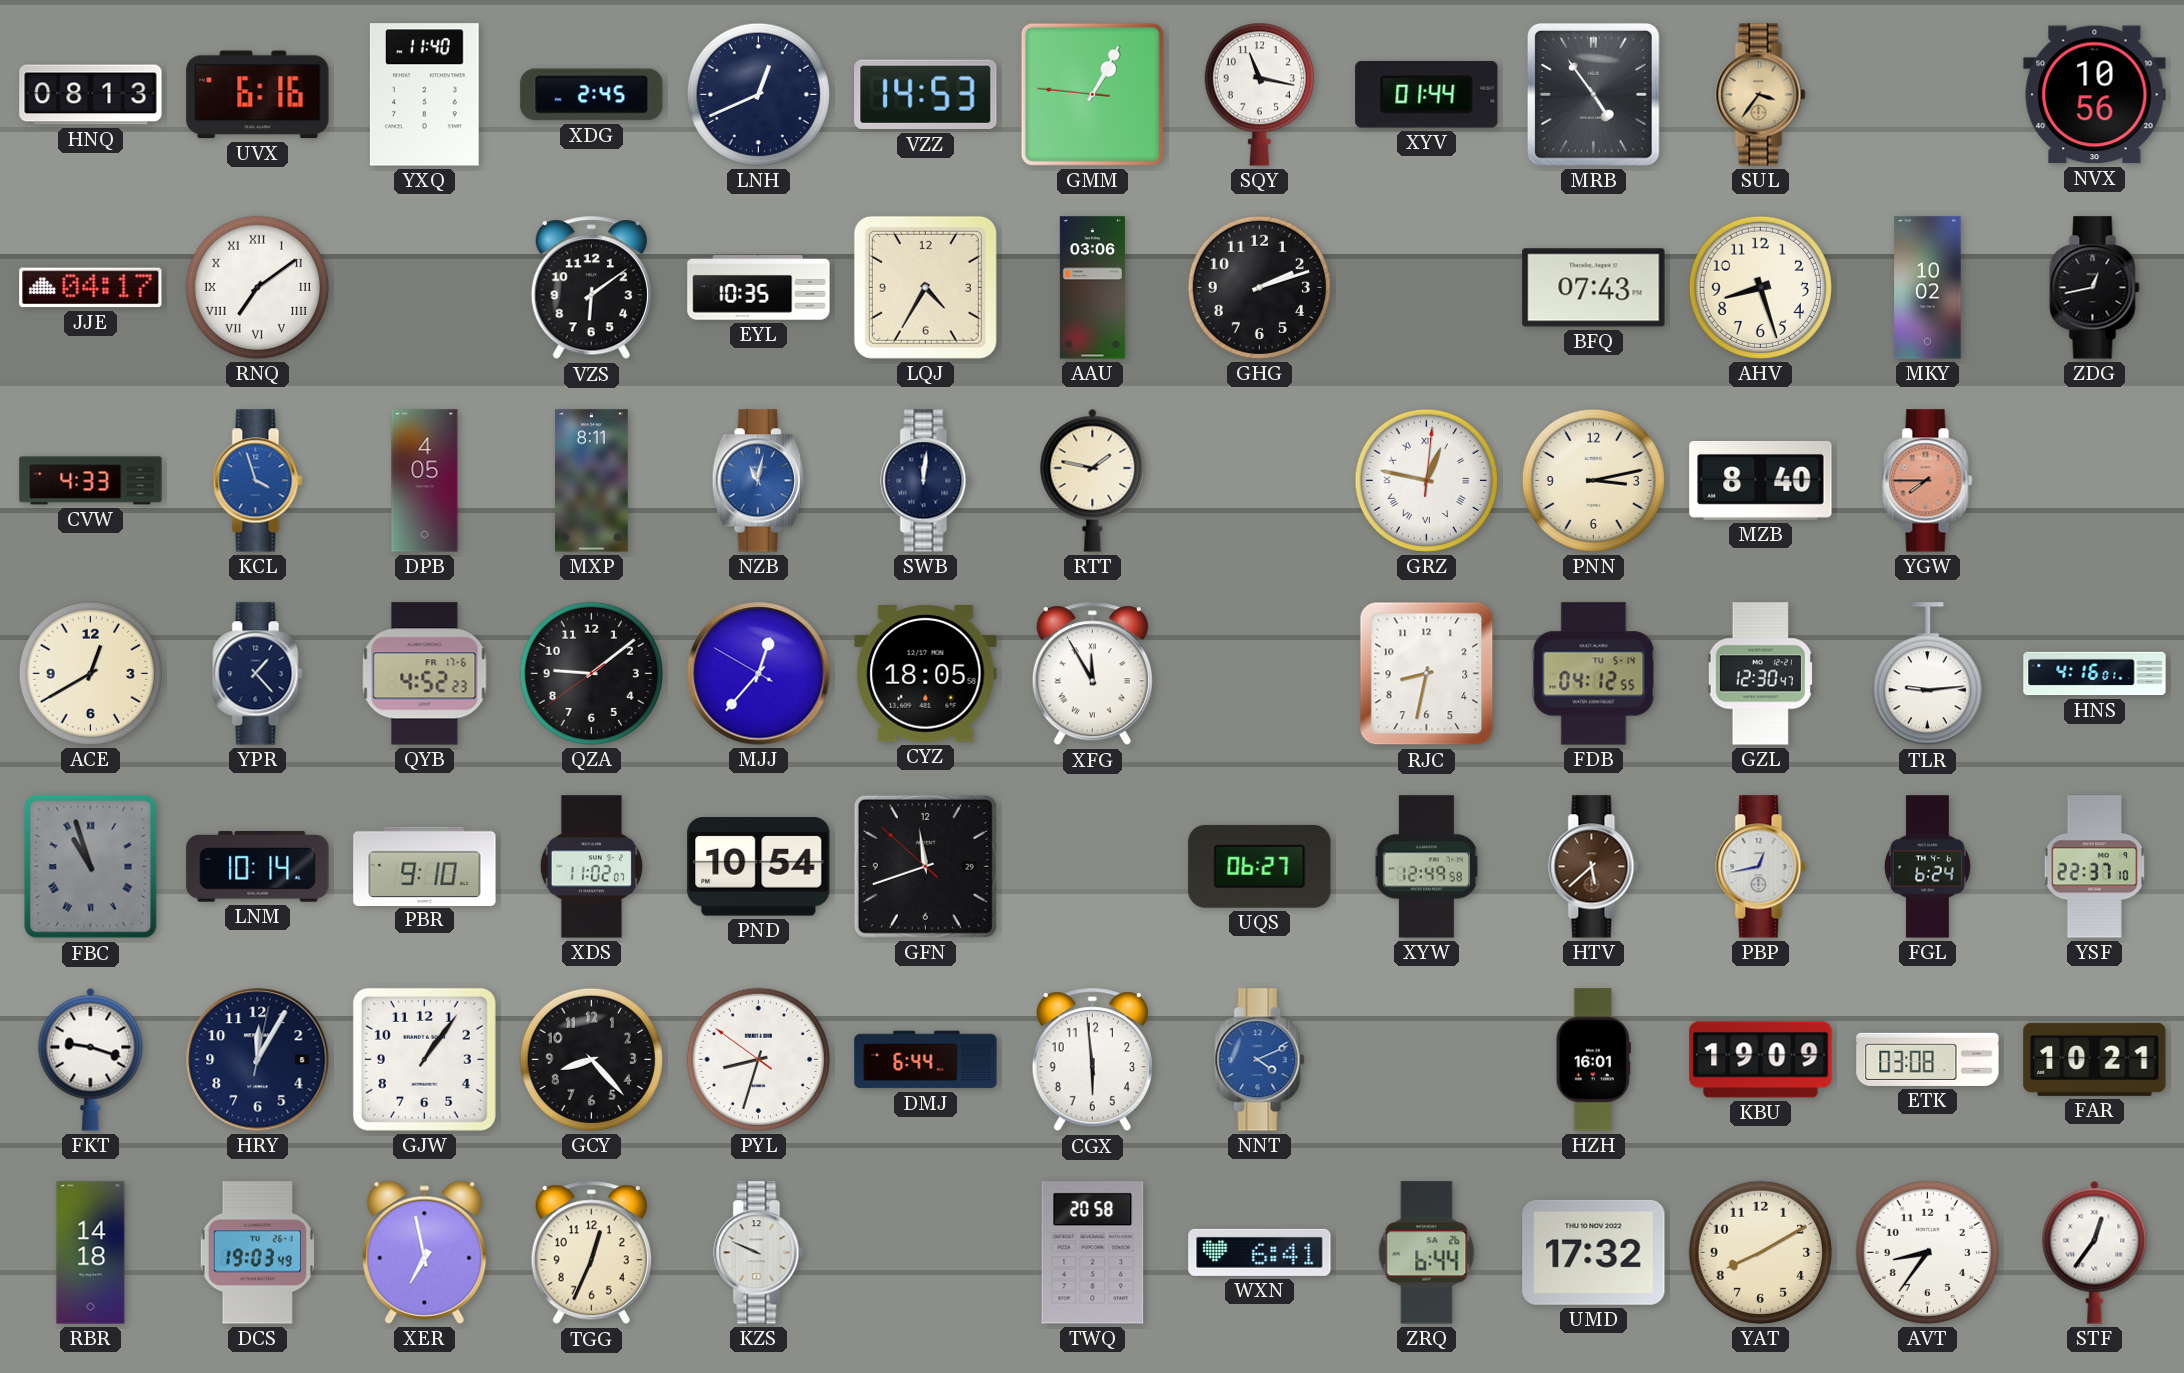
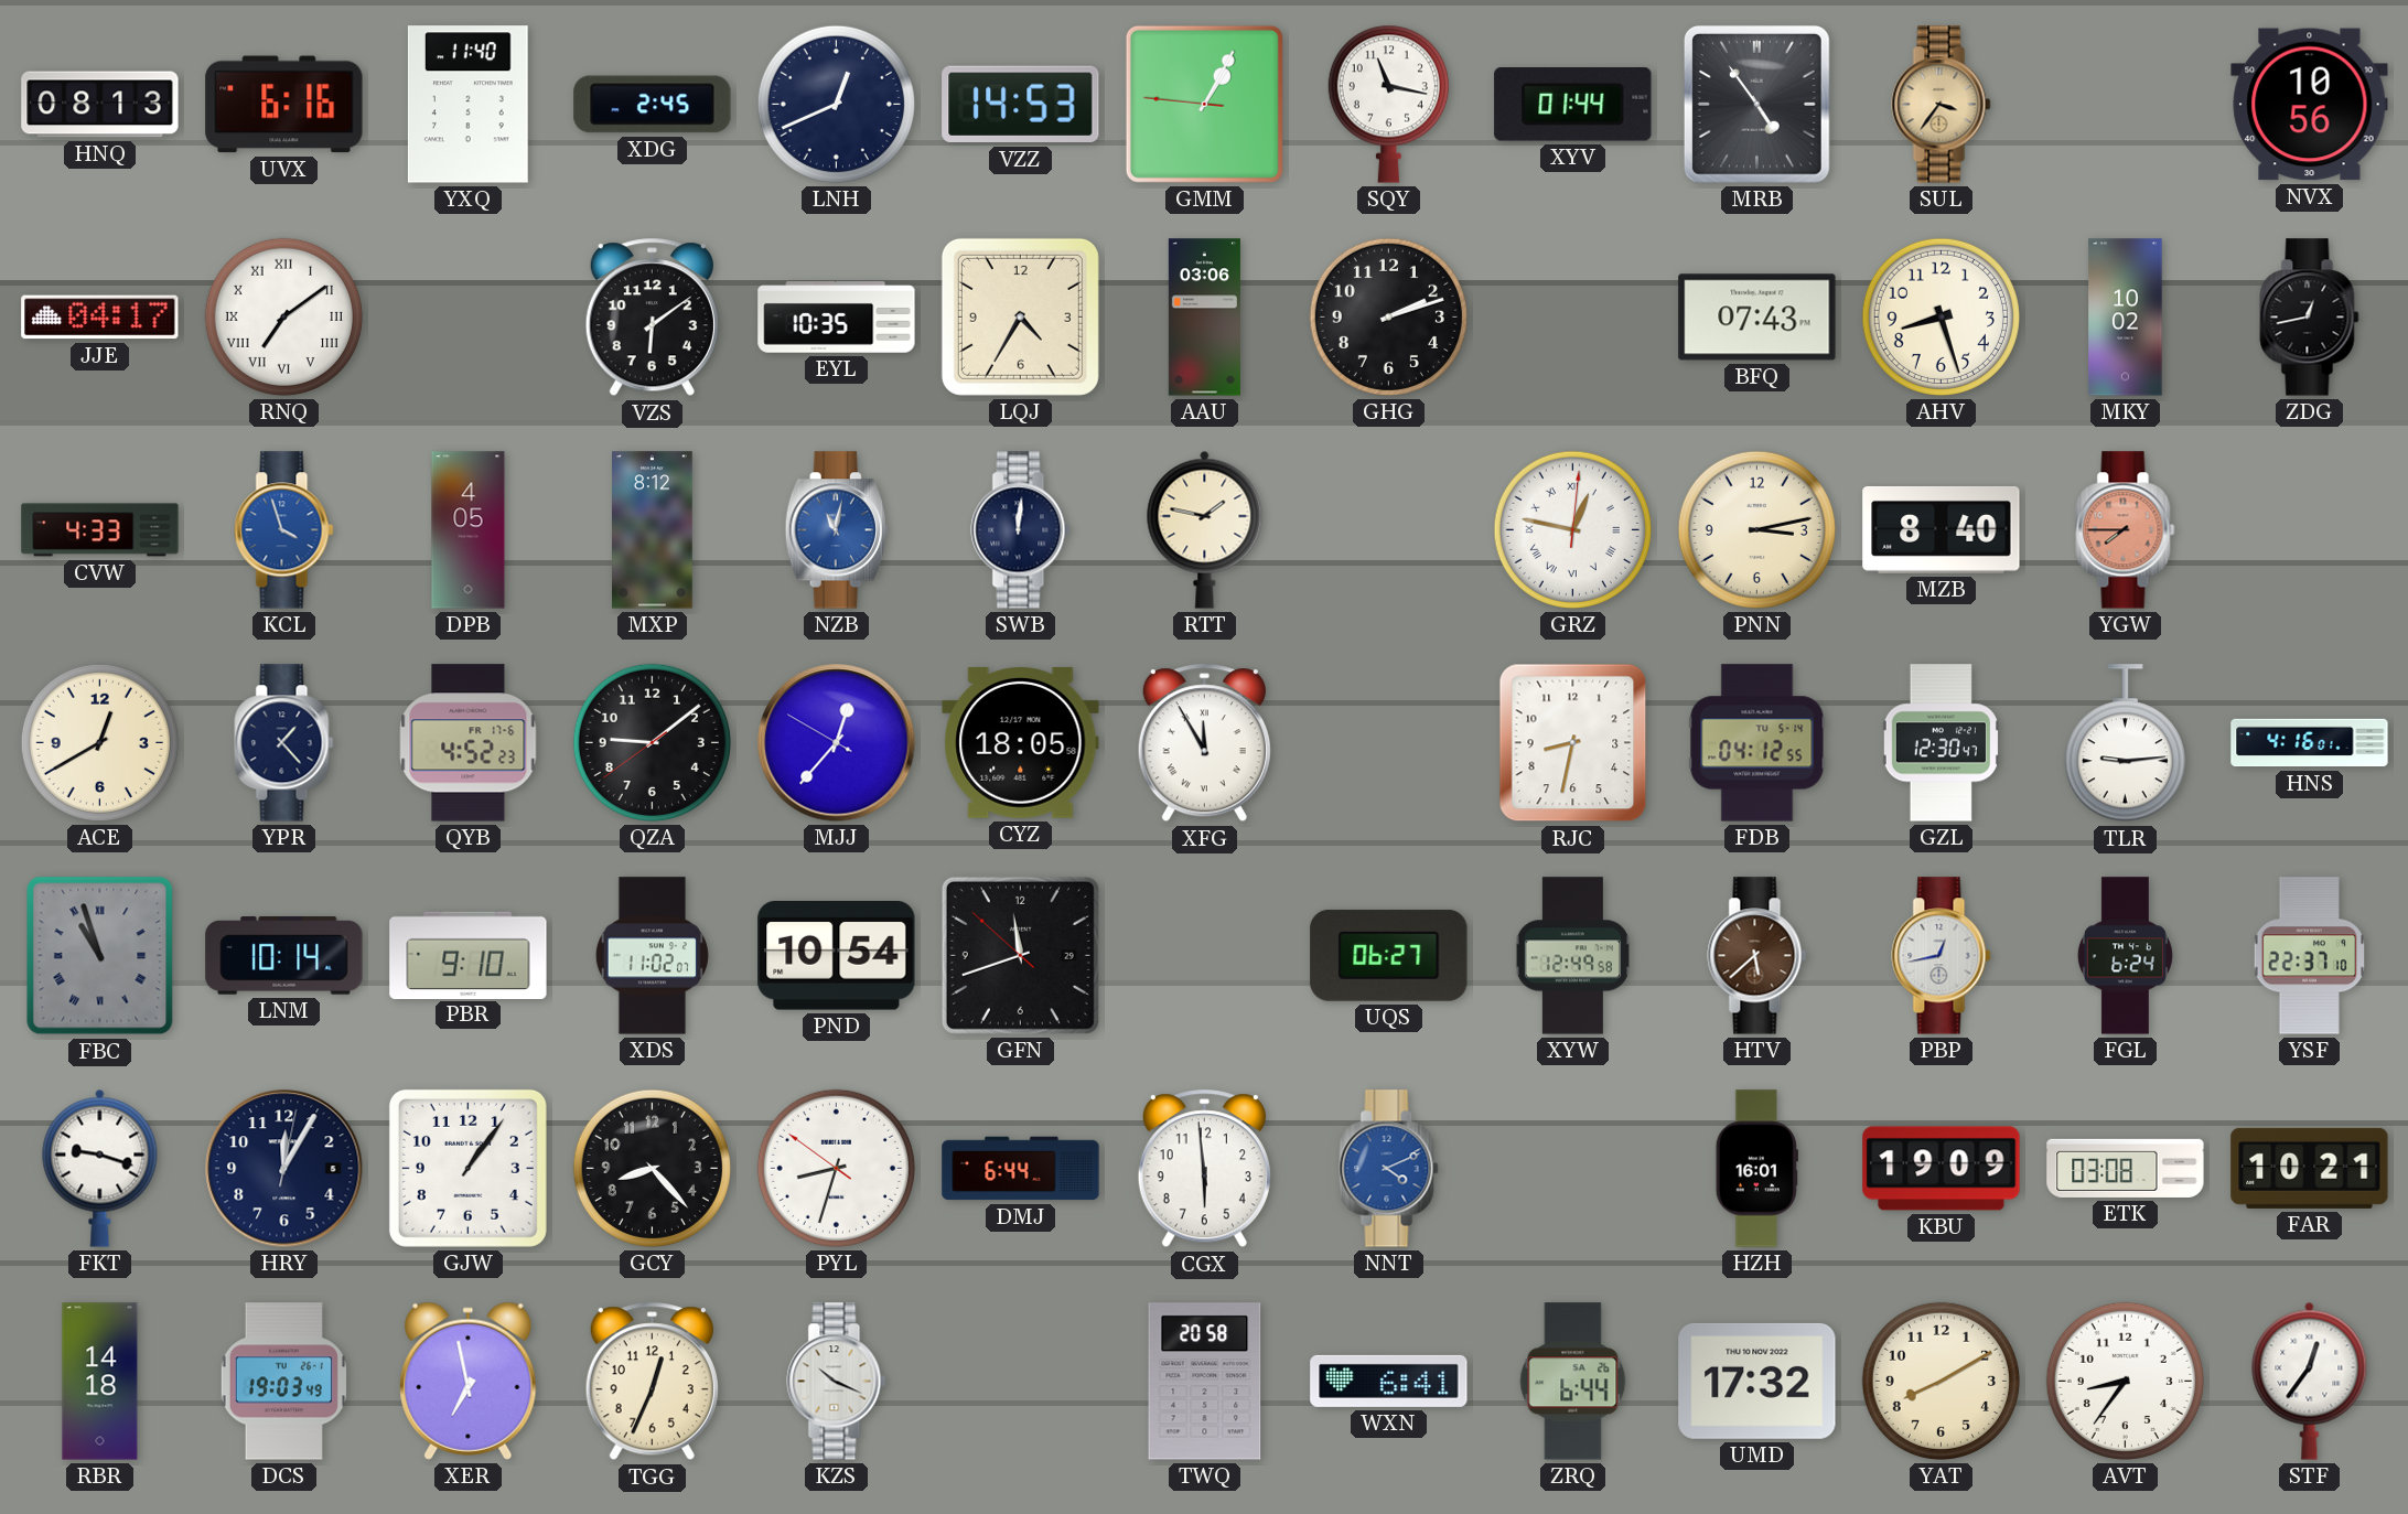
MXP: 8:11 -> 8:12
KZS: 9:49 -> 10:19
